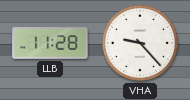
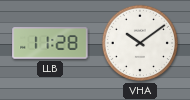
VHA: 9:23 -> 10:09
